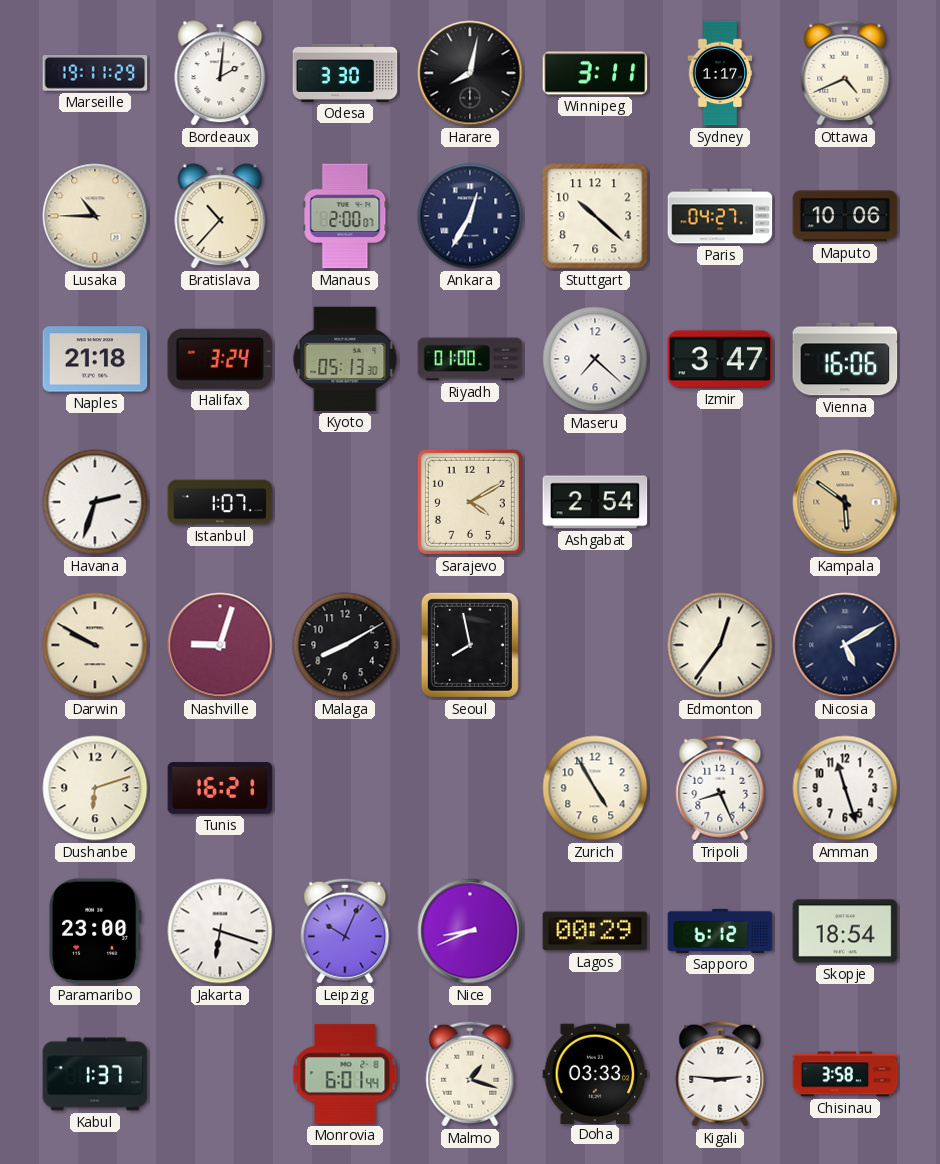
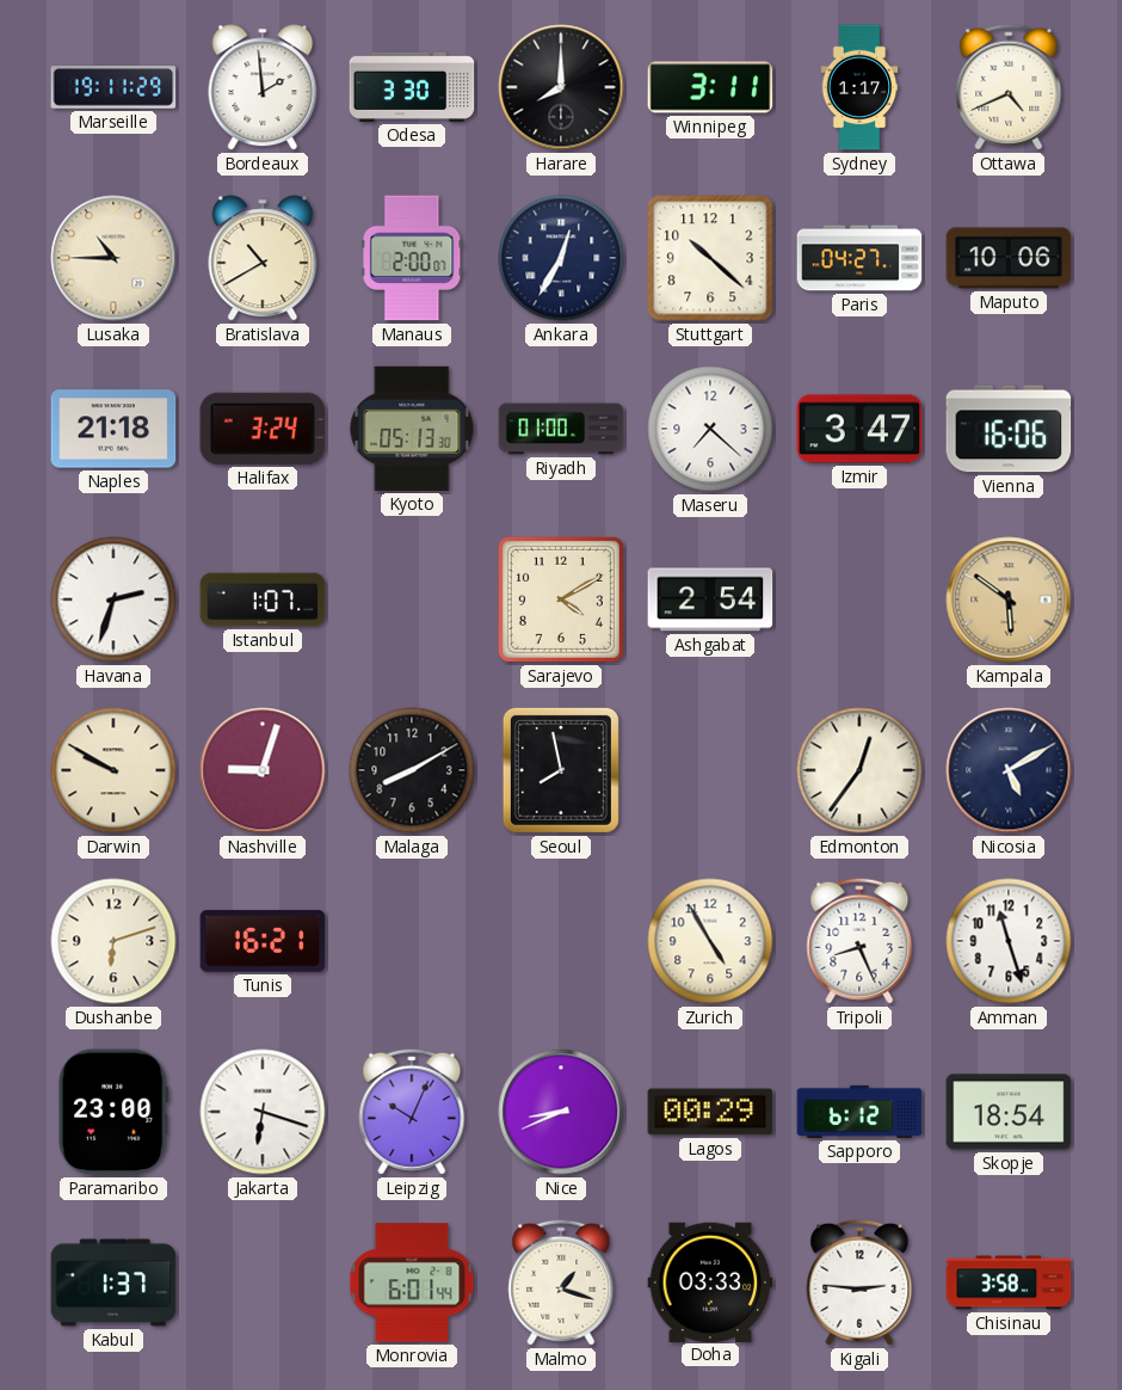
Bordeaux: 2:01 -> 1:59
Harare: 8:02 -> 8:00
Bratislava: 10:37 -> 10:40
